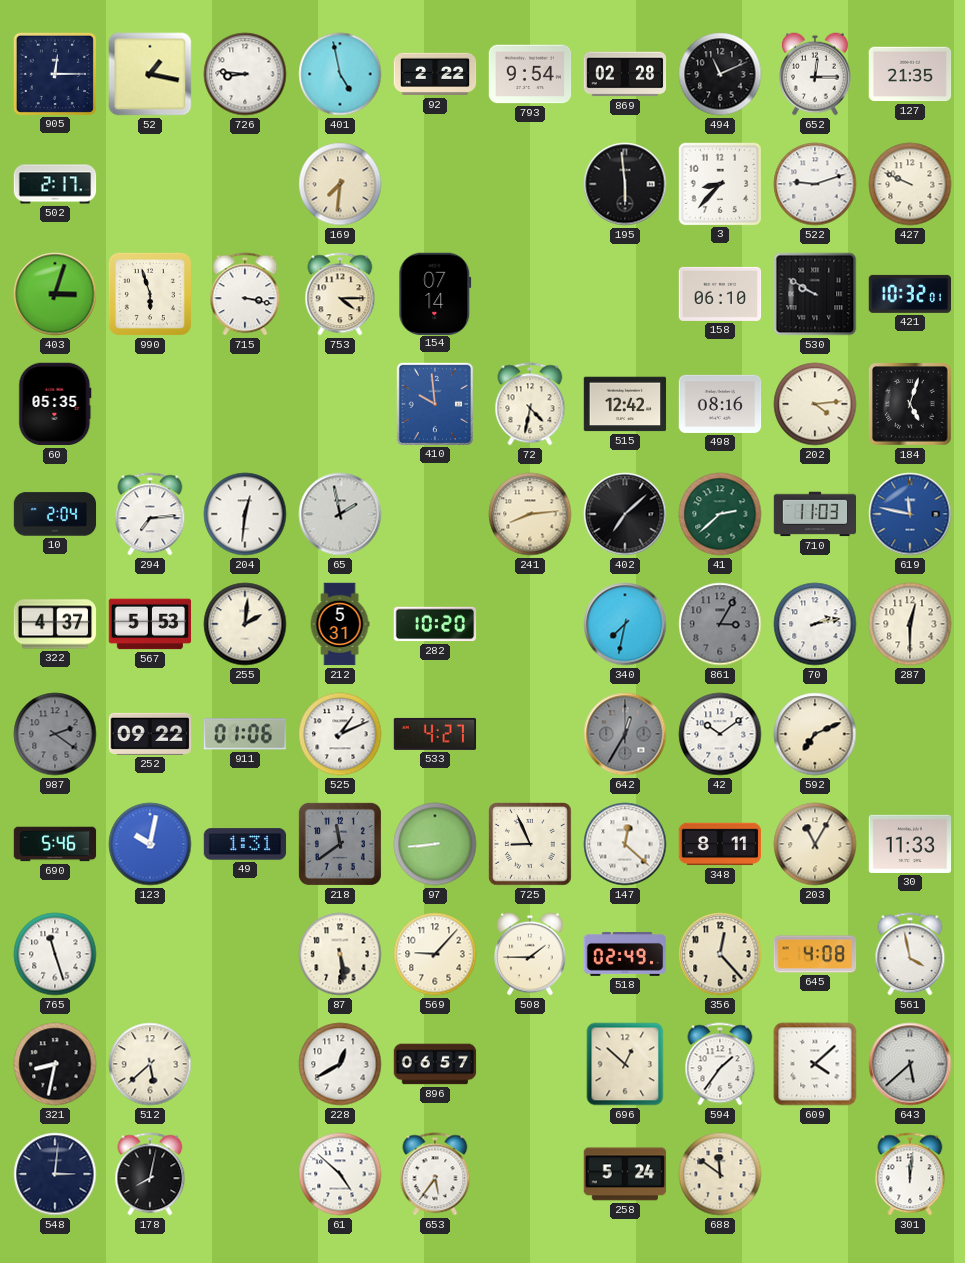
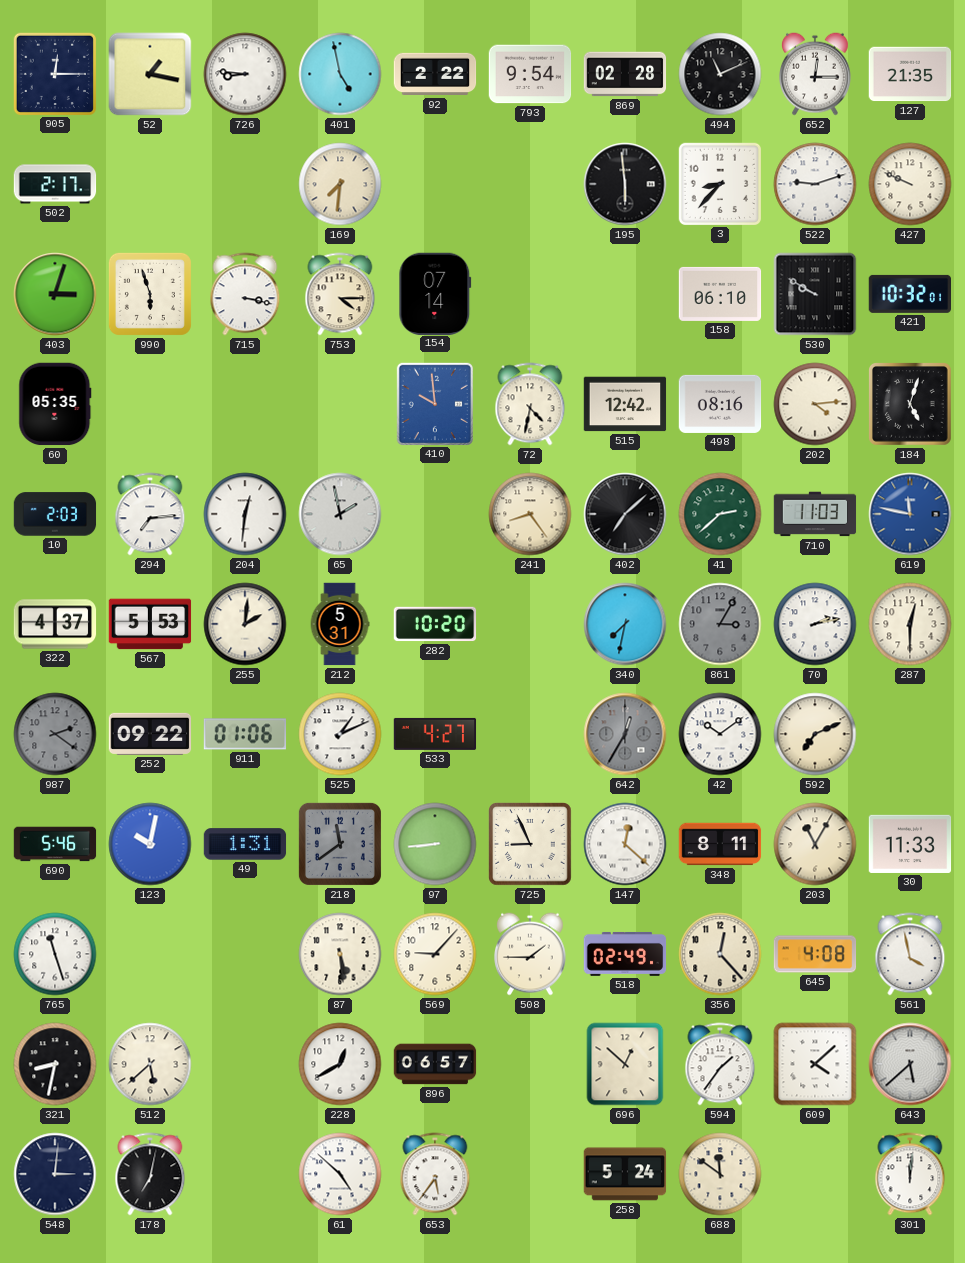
10: 2:04 -> 2:03
241: 8:14 -> 8:24
178: 8:02 -> 7:02
